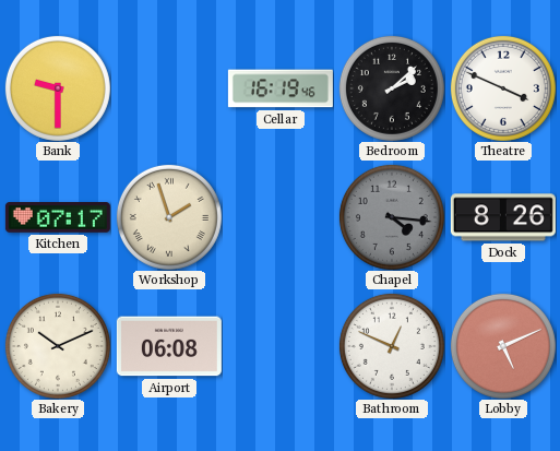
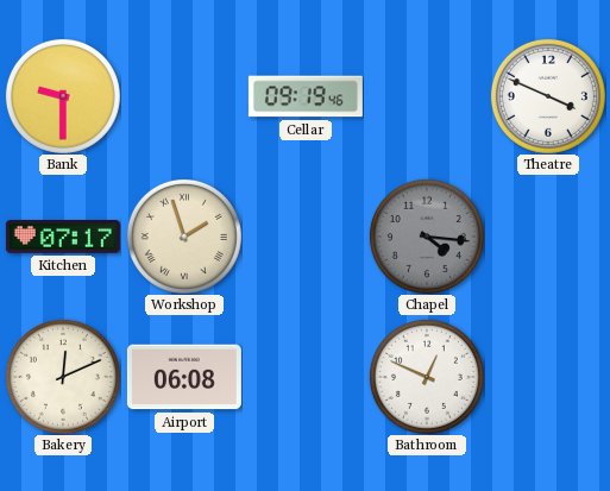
Cellar: 16:19 -> 09:19
Bedroom: 2:08 -> none
Dock: 8:26 -> none
Bakery: 10:11 -> 12:11
Lobby: 5:11 -> none
